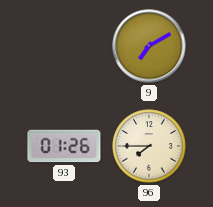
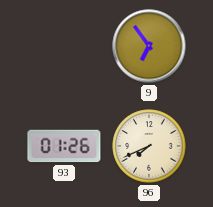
9: 7:10 -> 6:54
96: 7:45 -> 7:41
